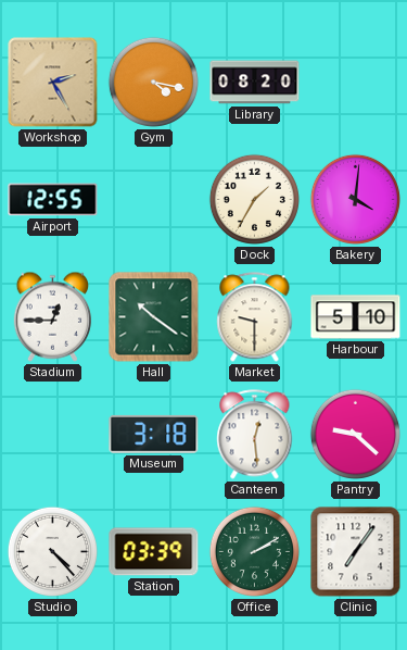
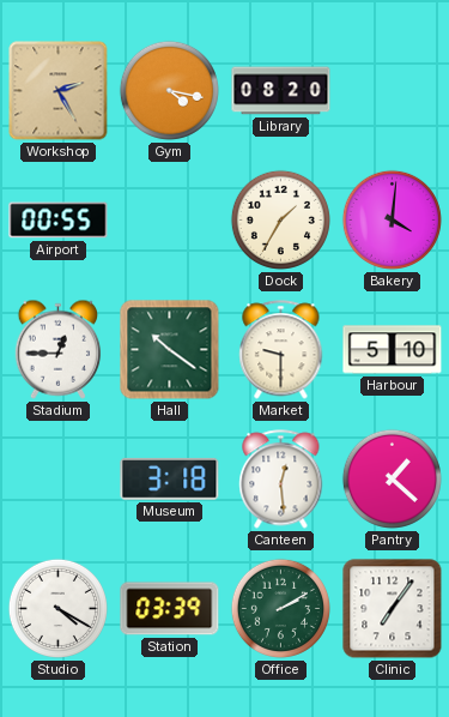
Airport: 12:55 -> 00:55
Pantry: 9:22 -> 1:22
Studio: 4:23 -> 4:20
